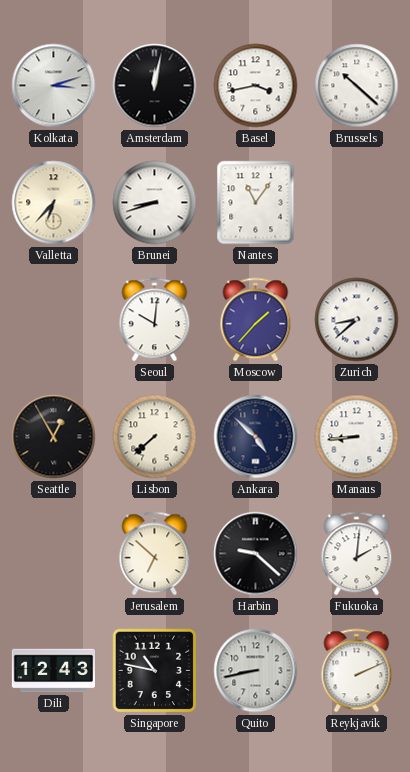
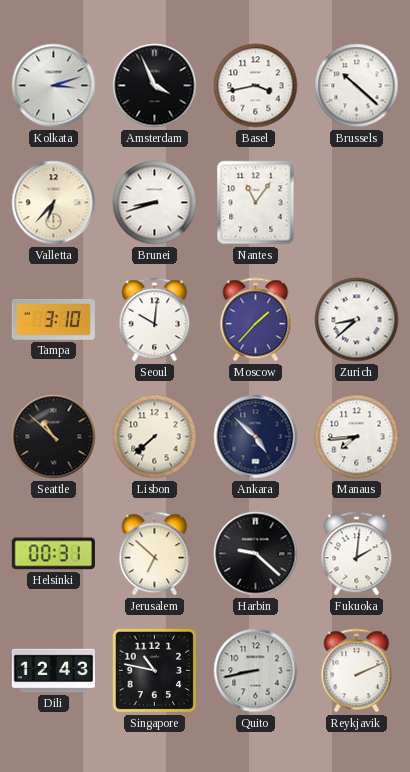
Amsterdam: 12:02 -> 3:56
Tampa: none -> 3:10
Seattle: 12:55 -> 10:52
Manaus: 8:44 -> 7:44
Helsinki: none -> 00:31
